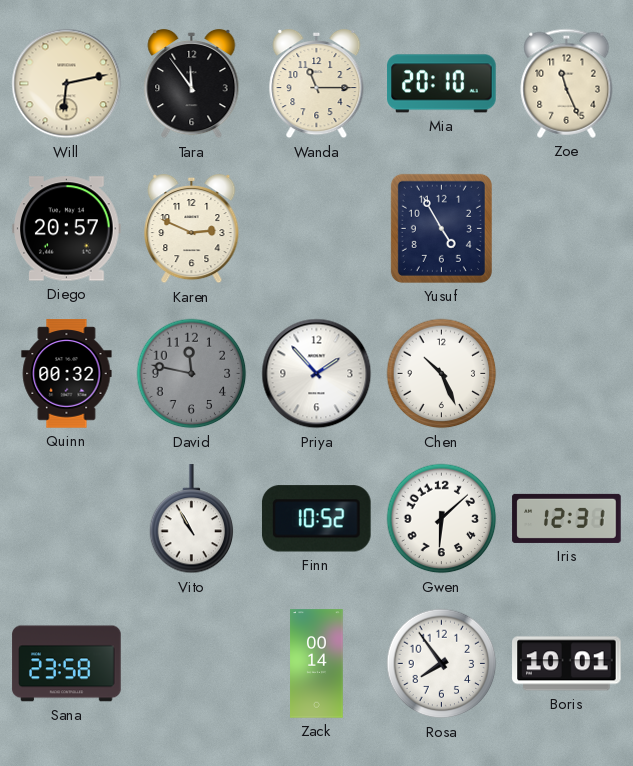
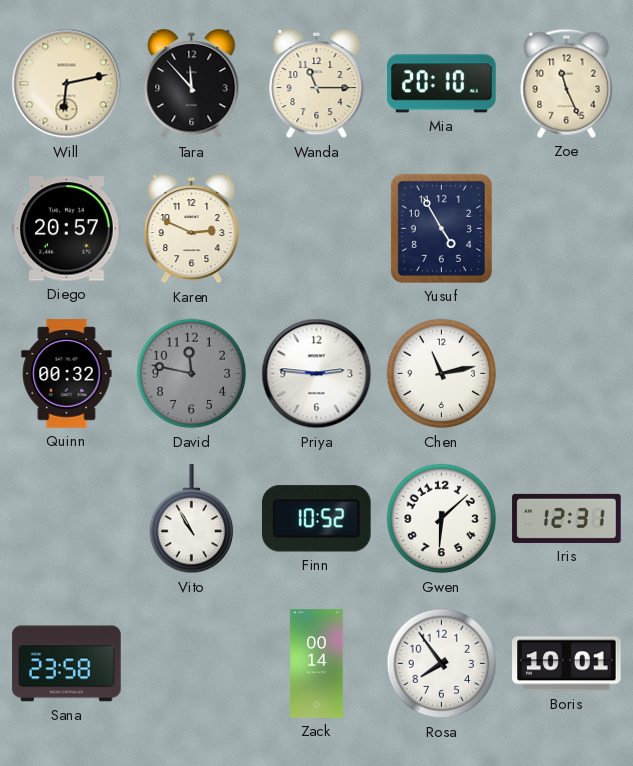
Tara: 11:54 -> 11:53
Priya: 1:53 -> 2:46
Chen: 10:26 -> 11:13
